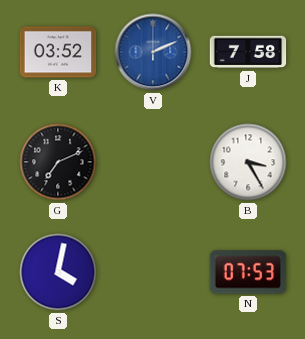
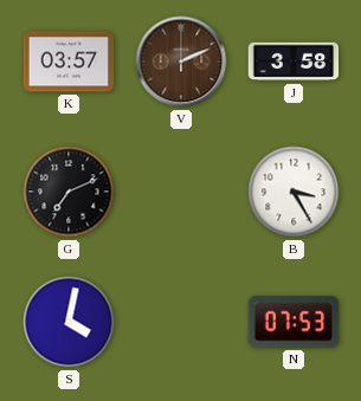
K: 03:52 -> 03:57
V dial: blue -> brown
J: 7:58 -> 3:58
